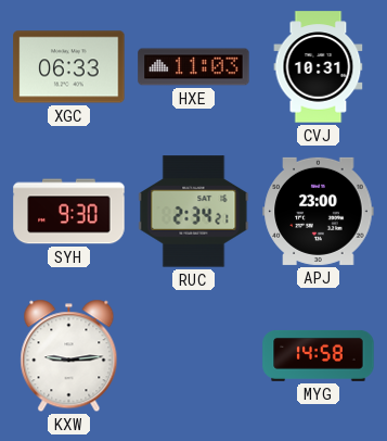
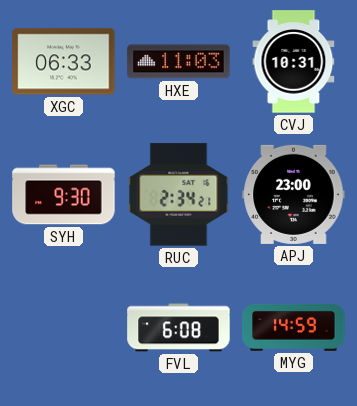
KXW: 9:14 -> none
FVL: none -> 6:08
MYG: 14:58 -> 14:59
